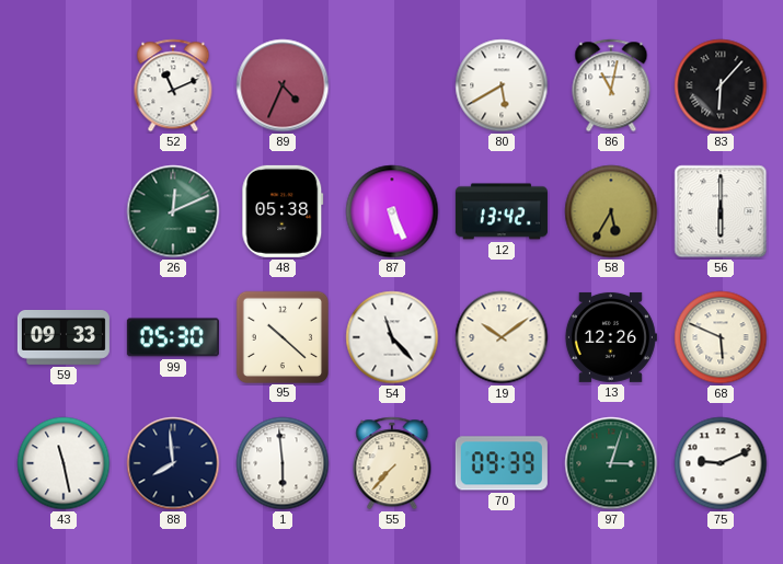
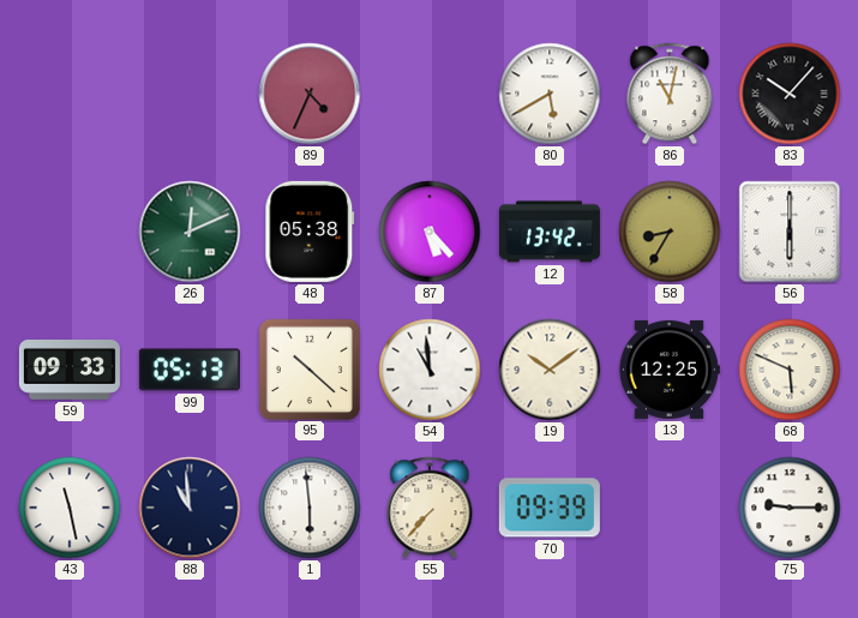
52: 11:11 -> none
83: 6:07 -> 10:07
87: 5:26 -> 5:23
58: 5:35 -> 8:35
99: 05:30 -> 05:13
54: 11:23 -> 10:59
13: 12:26 -> 12:25
88: 7:59 -> 10:59
97: 3:03 -> none
75: 9:11 -> 9:15
